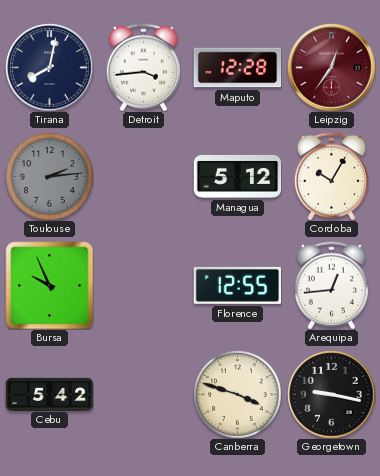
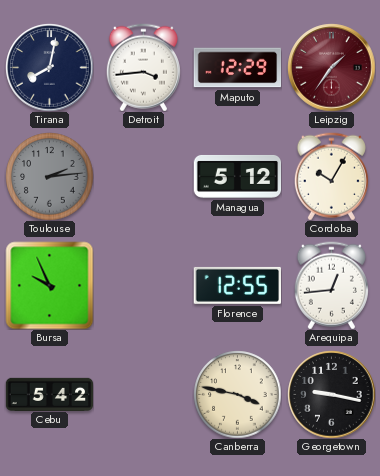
Maputo: 12:28 -> 12:29
Leipzig: 12:36 -> 1:36
Canberra: 3:48 -> 3:47
